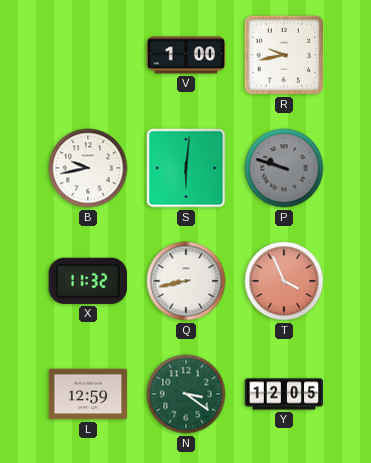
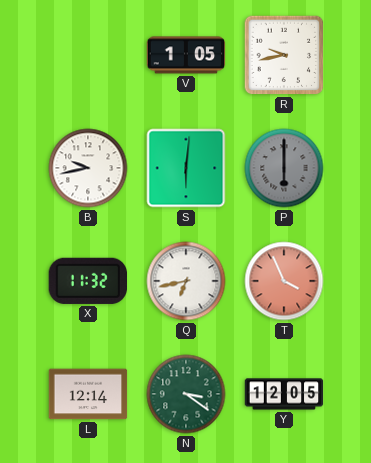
V: 1:00 -> 1:05
P: 9:48 -> 6:00
Q: 8:43 -> 6:43
L: 12:59 -> 12:14
